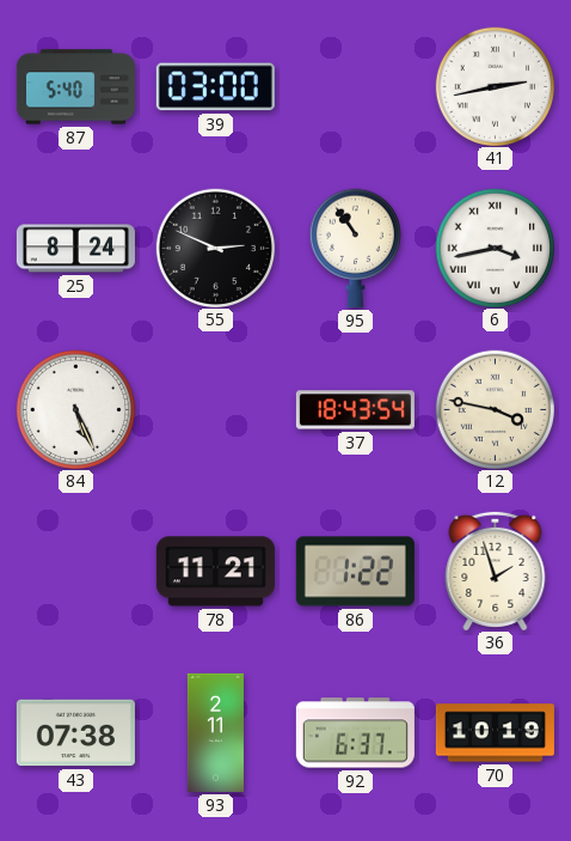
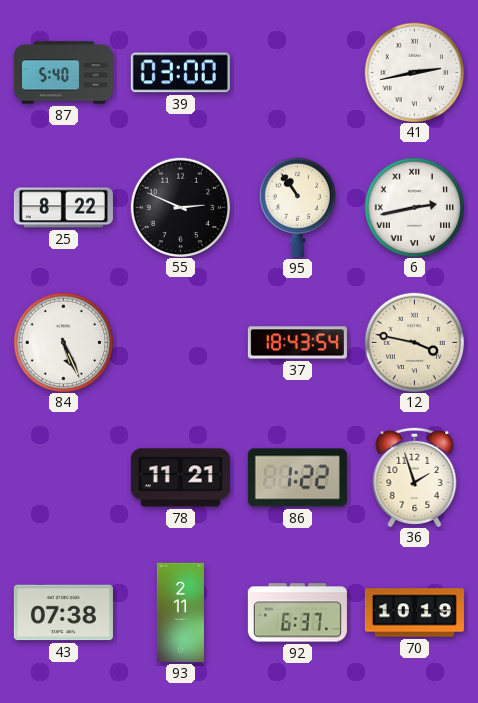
25: 8:24 -> 8:22
6: 3:43 -> 2:43
